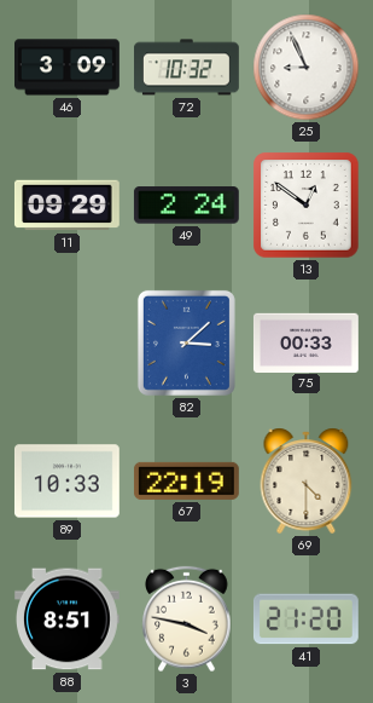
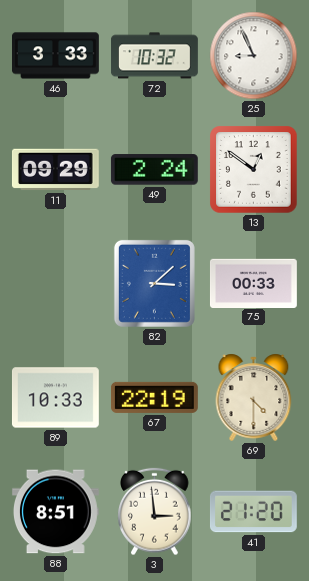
46: 3:09 -> 3:33
3: 3:47 -> 2:59
